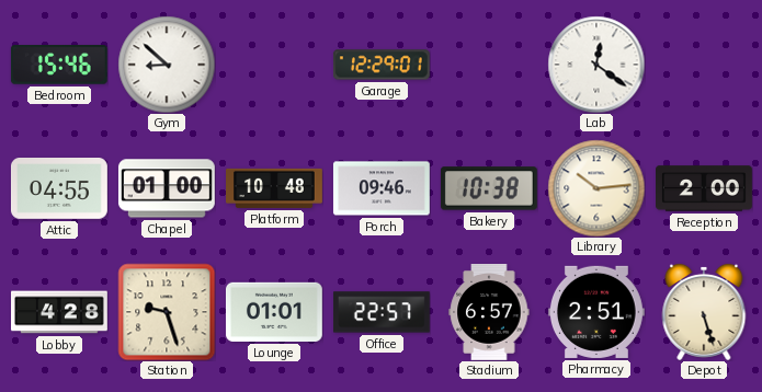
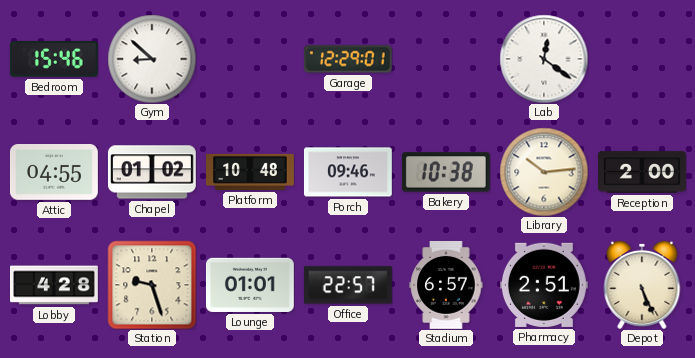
Chapel: 01:00 -> 01:02
Depot: 5:27 -> 5:26
